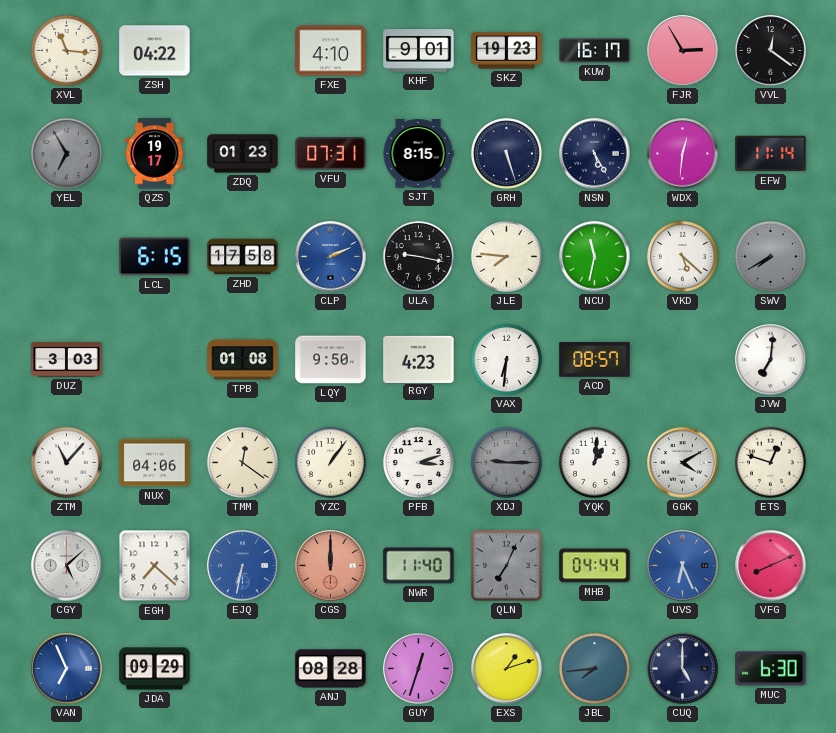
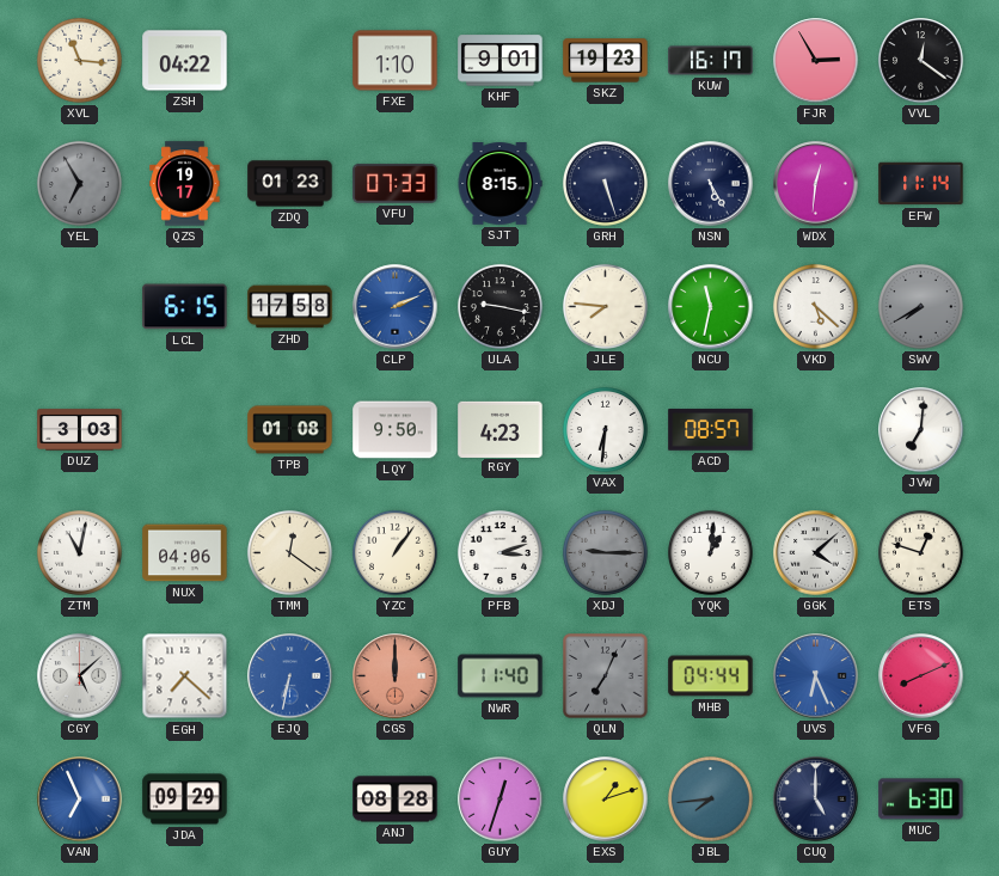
FXE: 4:10 -> 1:10
VFU: 07:31 -> 07:33
ZTM: 11:07 -> 11:02
GGK: 4:10 -> 4:08
